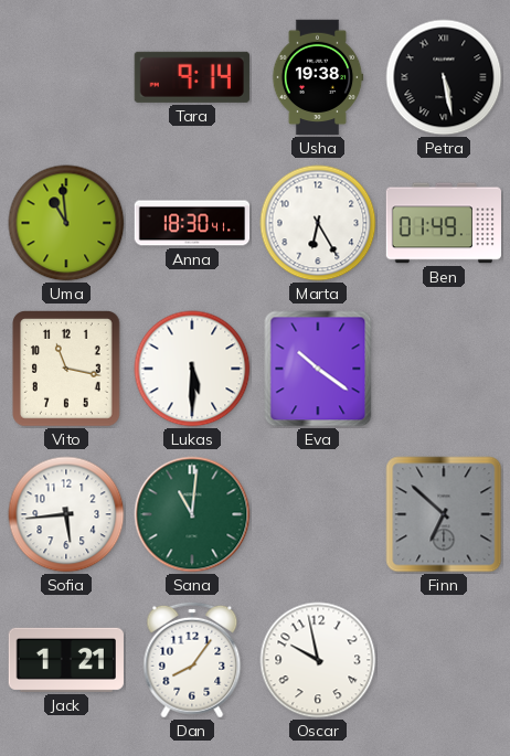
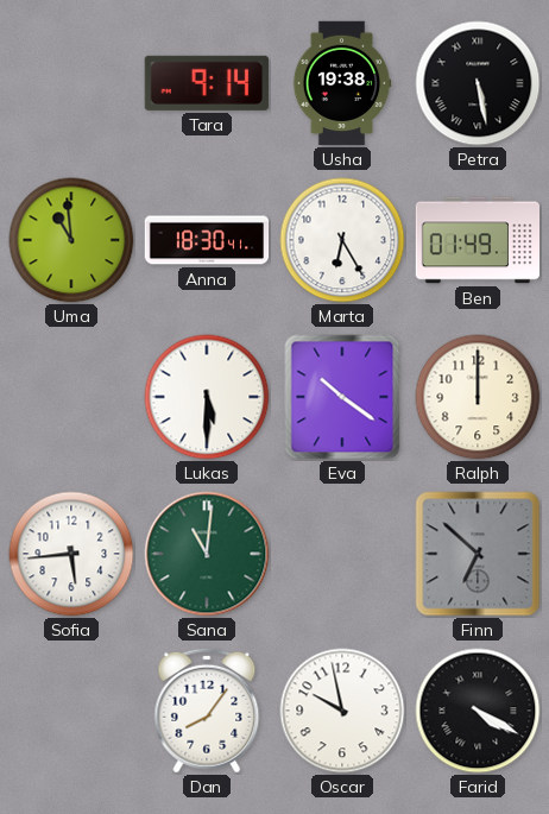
Vito: 11:17 -> none
Ralph: none -> 12:00
Jack: 1:21 -> none
Farid: none -> 4:20
